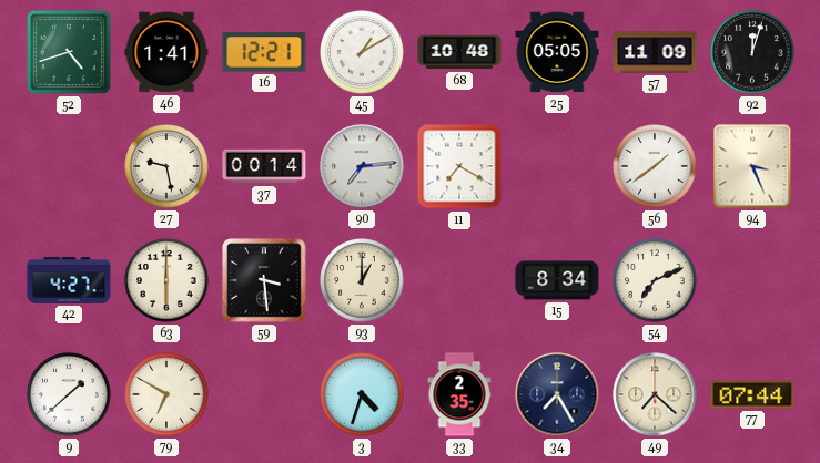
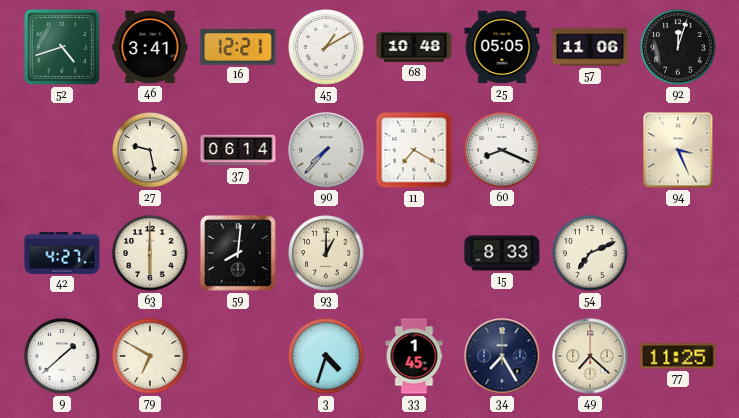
46: 1:41 -> 3:41
57: 11:09 -> 11:06
37: 00:14 -> 06:14
90: 7:14 -> 7:37
60: none -> 8:19
56: 1:39 -> none
59: 3:29 -> 8:01
15: 8:34 -> 8:33
33: 2:35 -> 1:45
77: 07:44 -> 11:25
